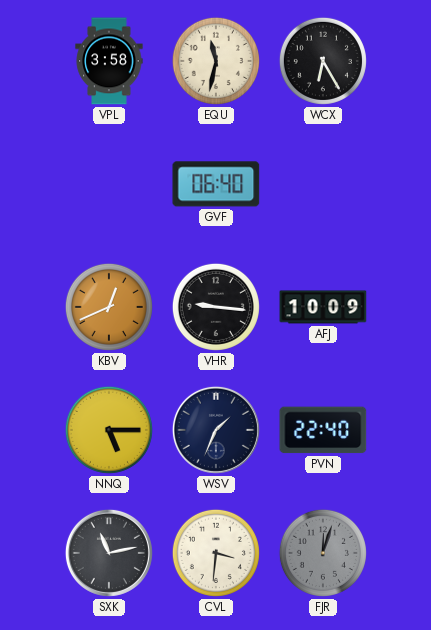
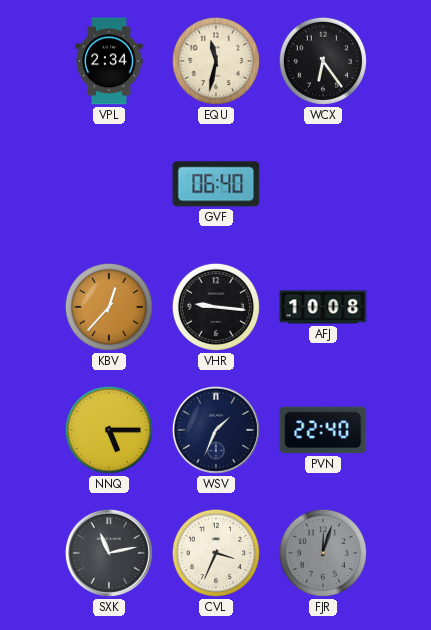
VPL: 3:58 -> 2:34
WCX: 6:25 -> 6:24
KBV: 12:41 -> 12:37
AFJ: 10:09 -> 10:08
CVL: 3:31 -> 3:34
